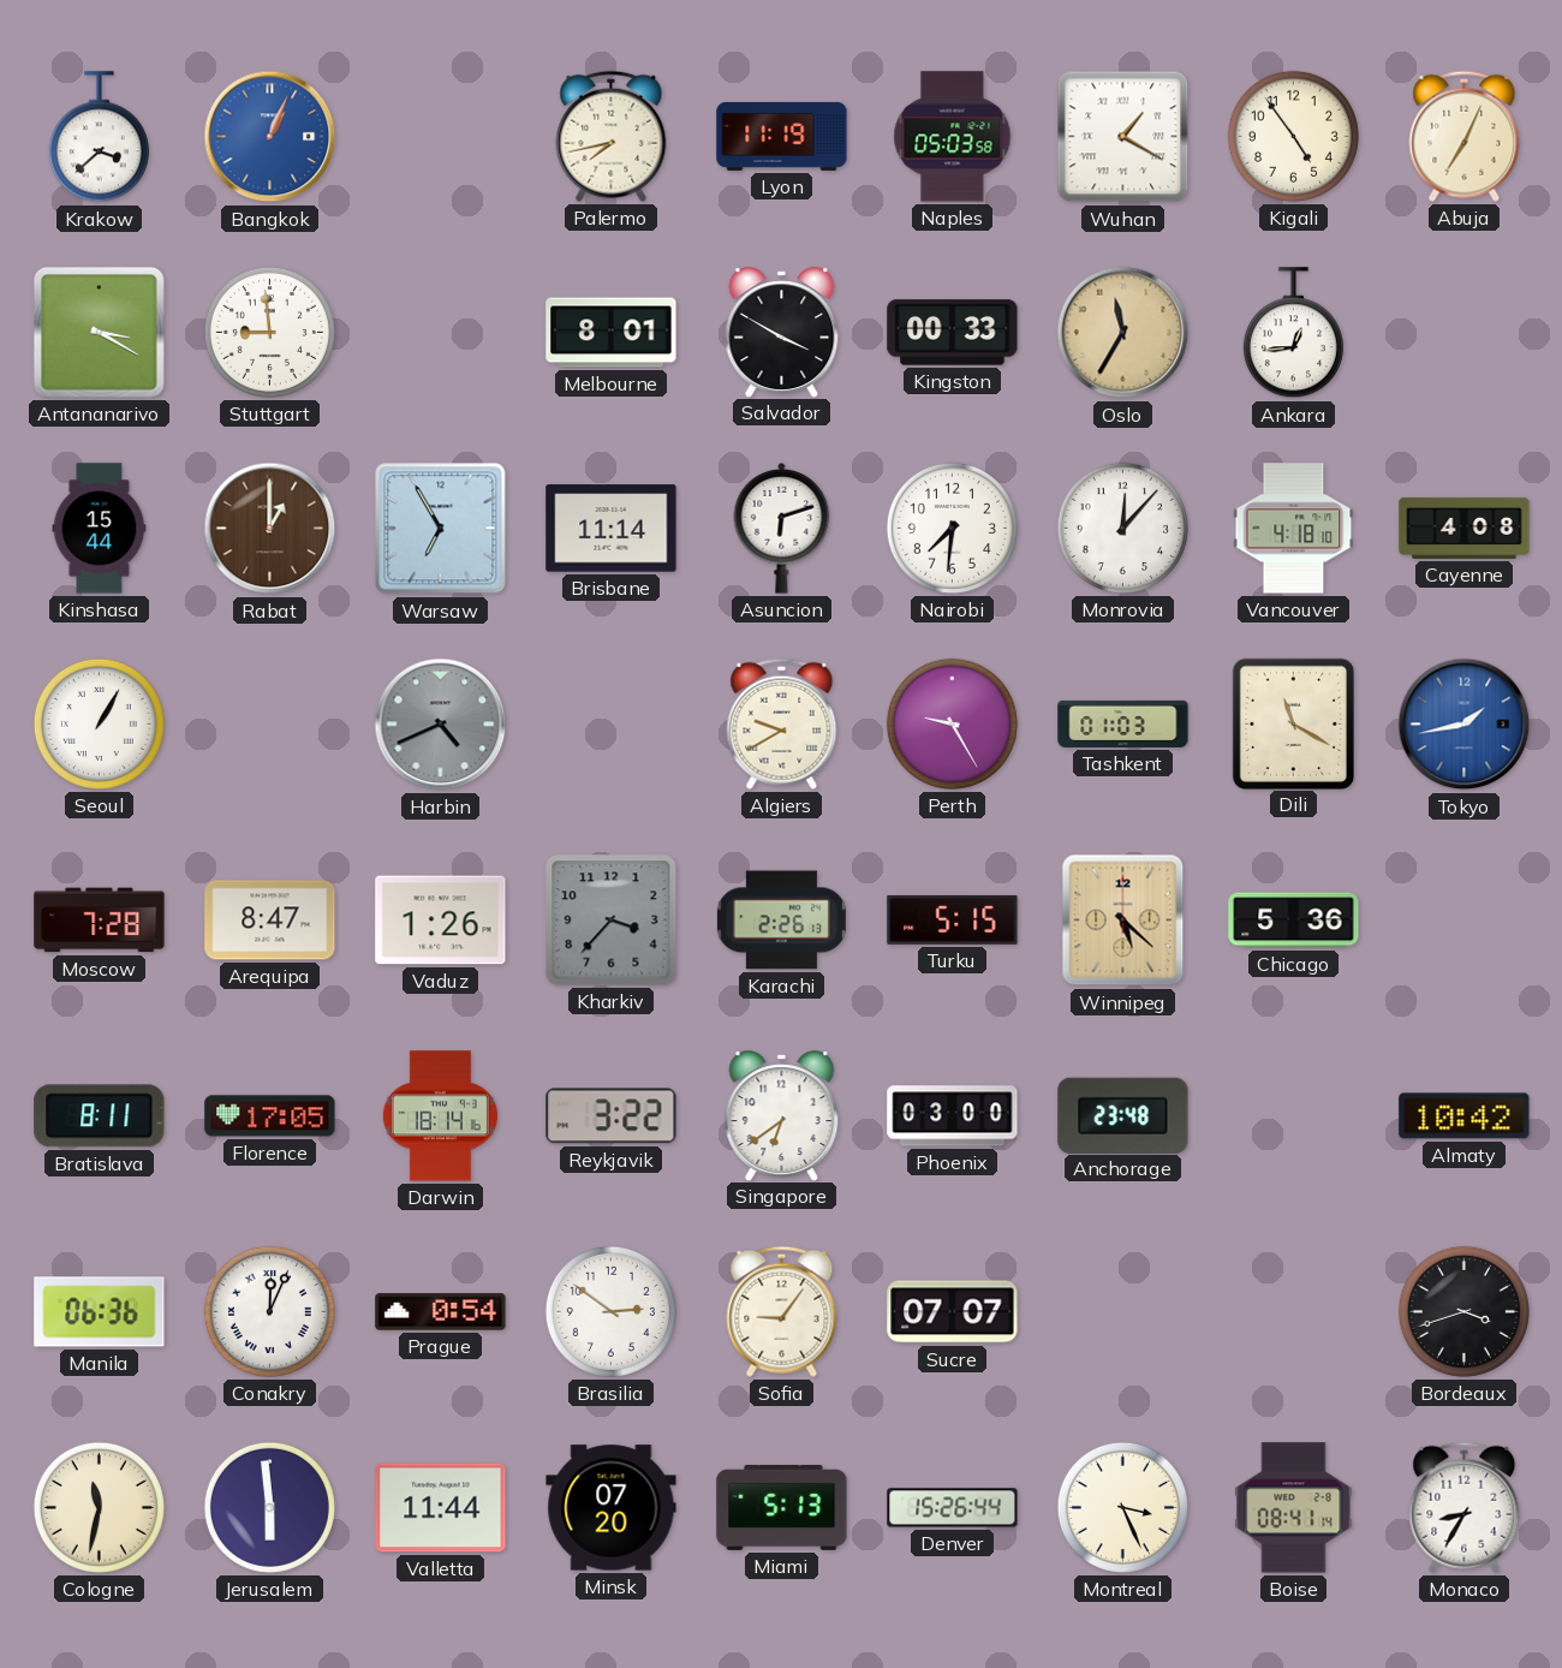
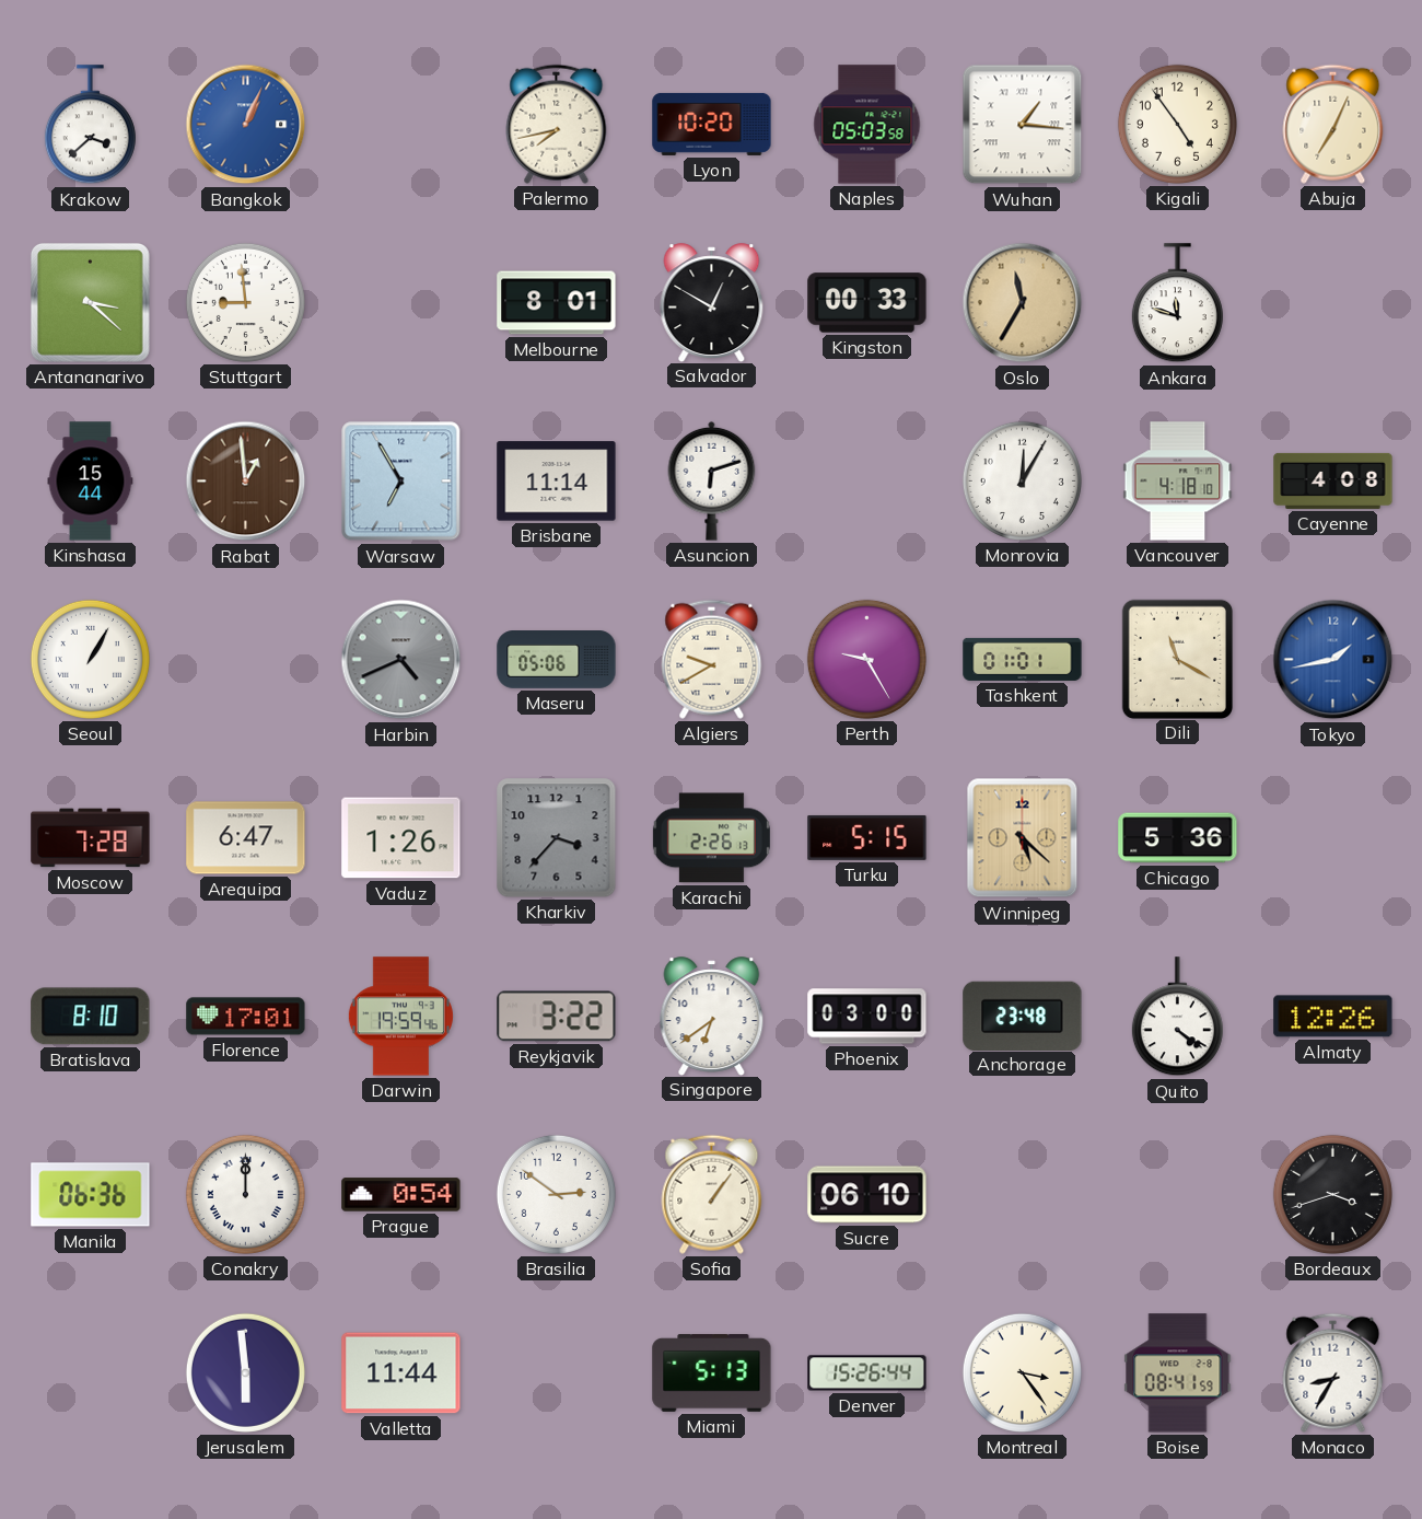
Lyon: 11:19 -> 10:20
Wuhan: 1:20 -> 1:16
Antananarivo: 3:20 -> 3:22
Salvador: 3:50 -> 12:50
Ankara: 12:44 -> 11:48
Rabat: 1:00 -> 12:59
Nairobi: 7:31 -> none
Monrovia: 12:07 -> 12:05
Maseru: none -> 05:06
Tashkent: 01:03 -> 01:01
Arequipa: 8:47 -> 6:47
Bratislava: 8:11 -> 8:10
Florence: 17:05 -> 17:01
Darwin: 18:14 -> 19:59
Quito: none -> 4:21
Almaty: 10:42 -> 12:26
Conakry: 12:04 -> 12:00
Sofia: 9:06 -> 1:06
Sucre: 07:07 -> 06:10
Cologne: 11:32 -> none
Minsk: 07:20 -> none
Montreal: 3:26 -> 3:24
Boise: 08:41:14 -> 08:41:59
